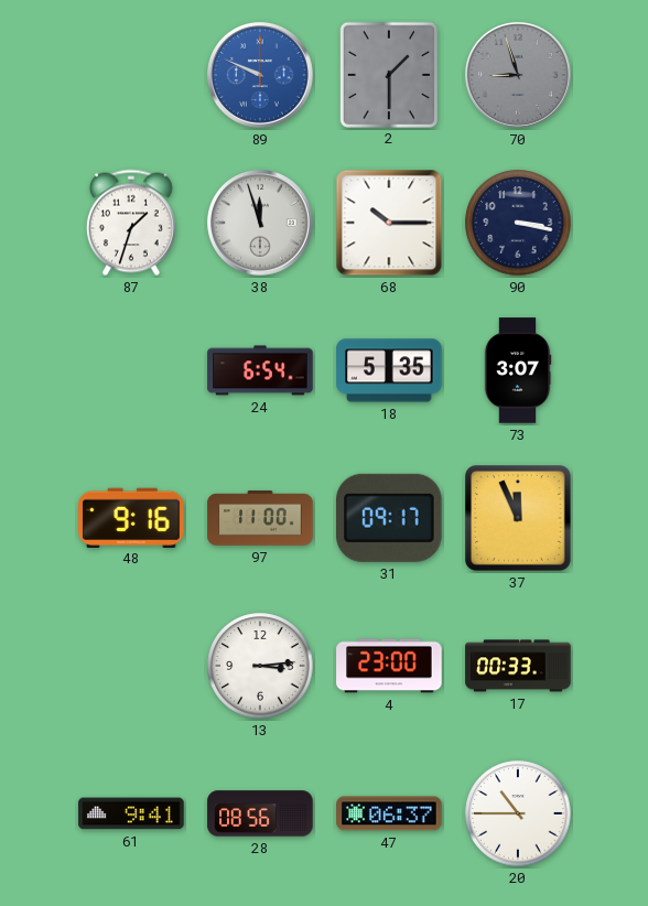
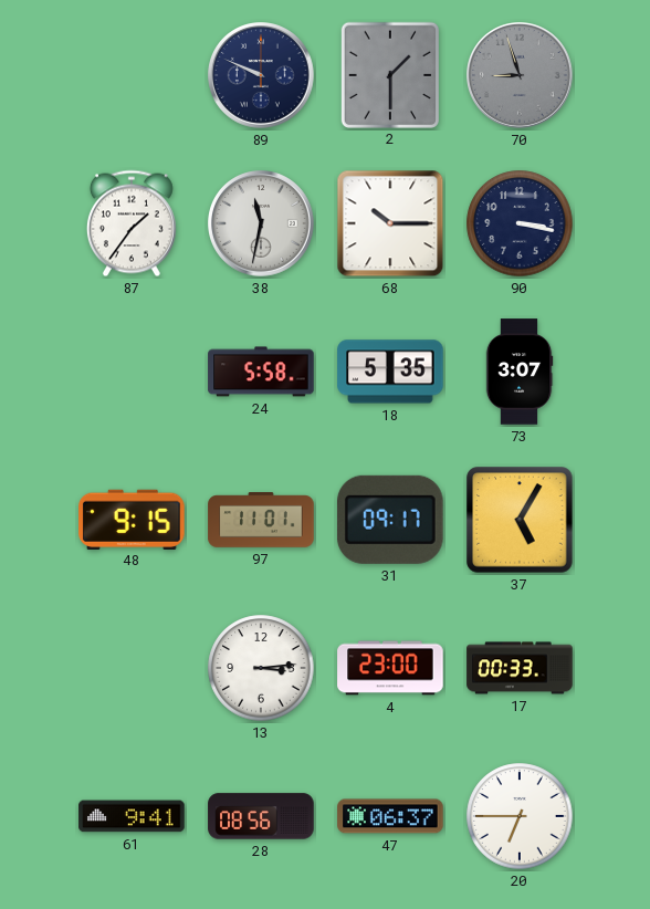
89 dial: blue -> navy
87: 1:33 -> 1:36
38: 11:57 -> 11:32
24: 6:54 -> 5:58
48: 9:16 -> 9:15
97: 11:00 -> 11:01
37: 11:56 -> 5:05
20: 10:45 -> 6:45
